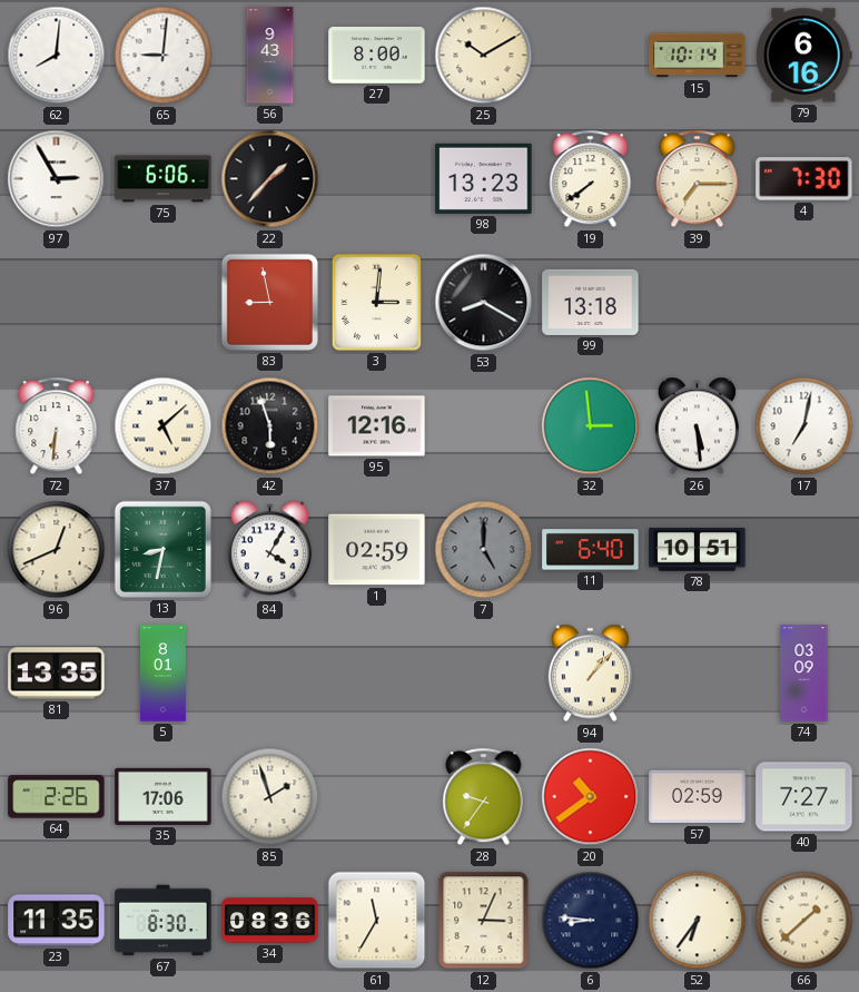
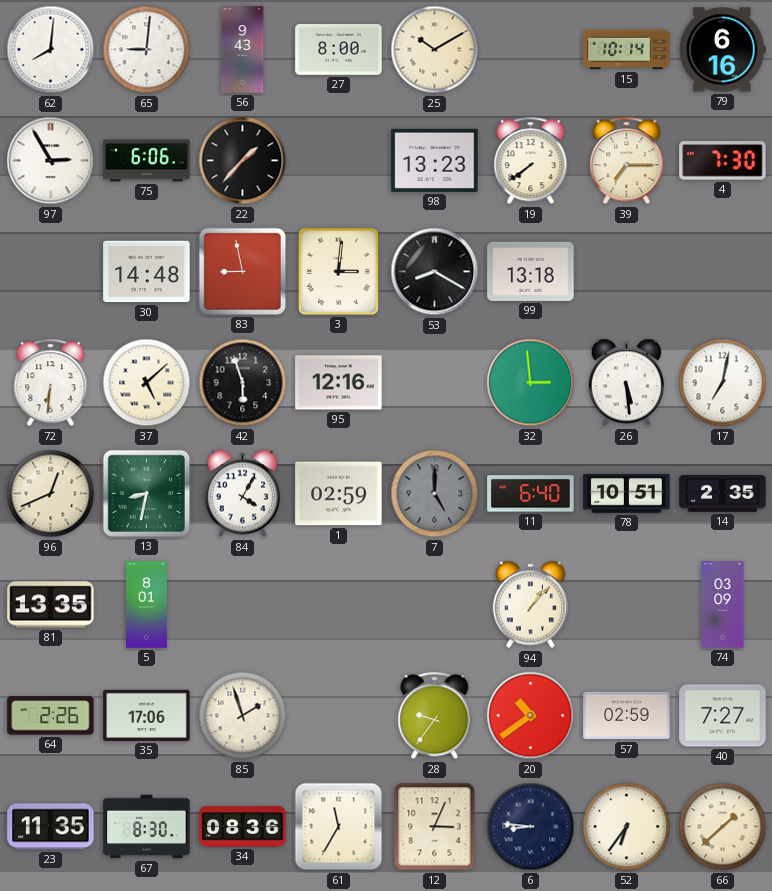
30: none -> 14:48
14: none -> 2:35
